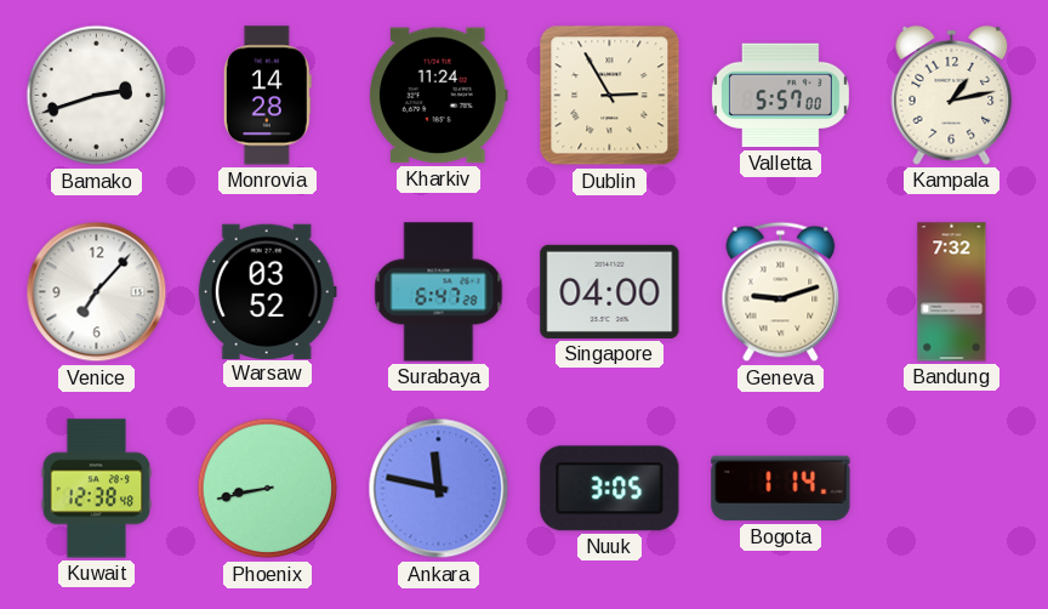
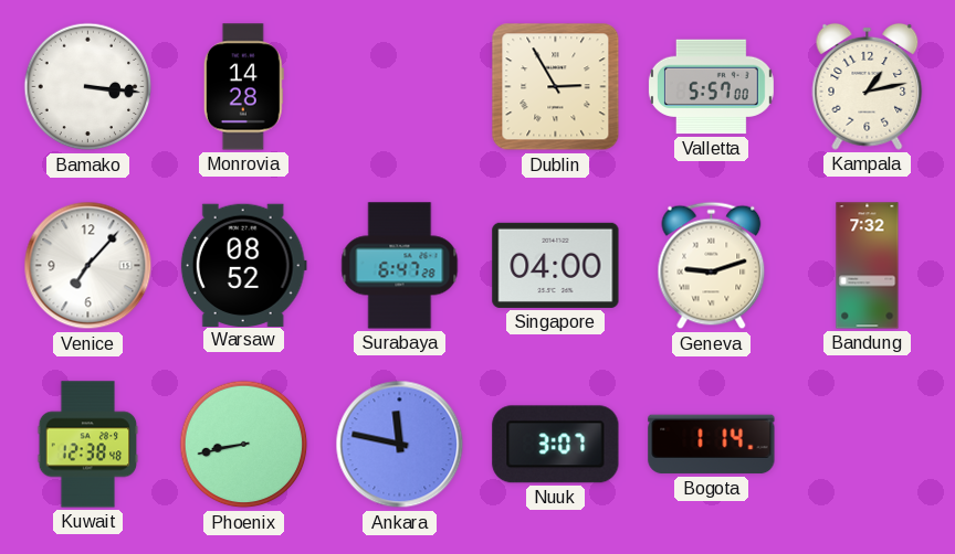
Bamako: 2:42 -> 3:16
Kharkiv: 11:24 -> none
Warsaw: 03:52 -> 08:52
Nuuk: 3:05 -> 3:07
